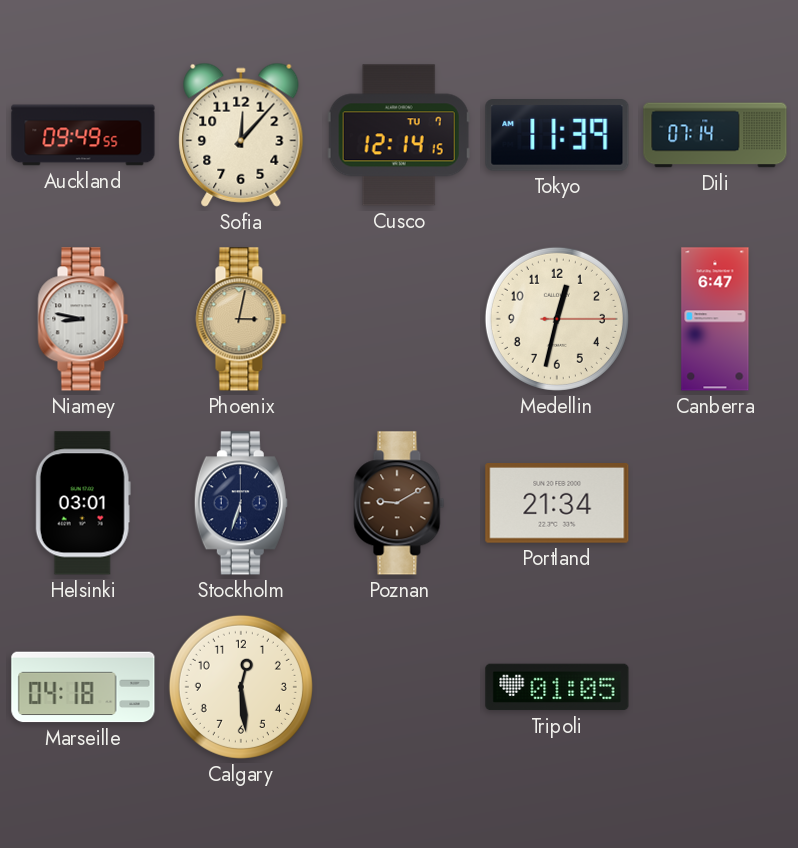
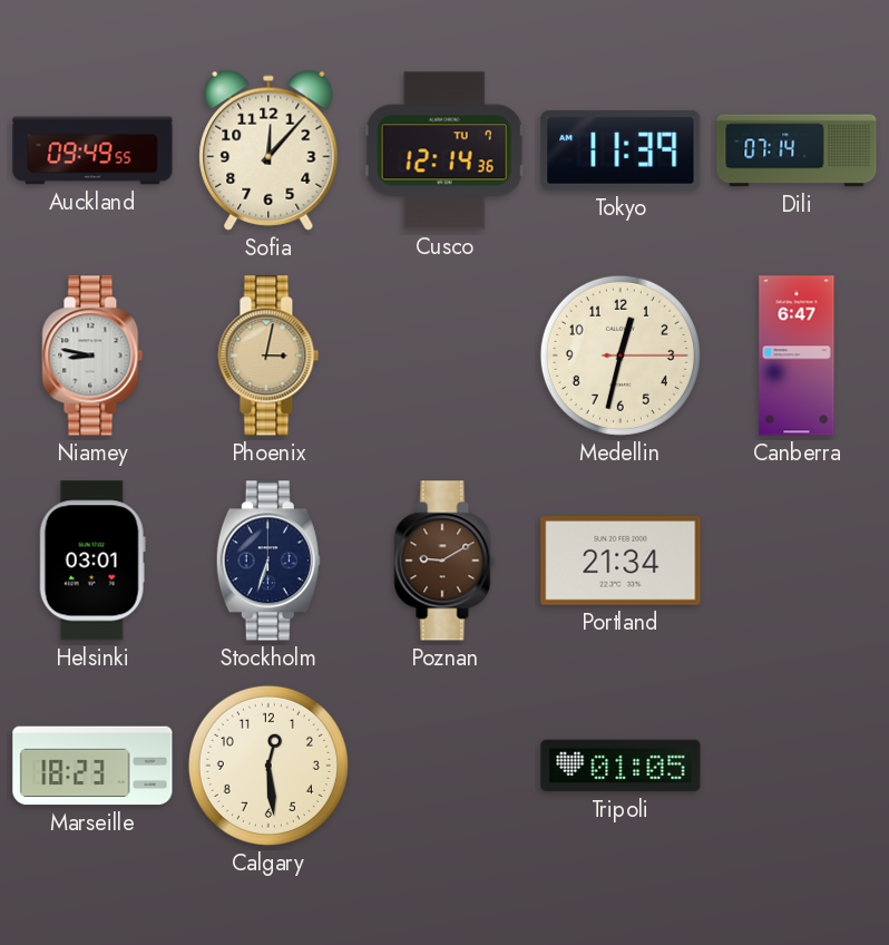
Cusco: 12:14:15 -> 12:14:36
Marseille: 04:18 -> 18:23
